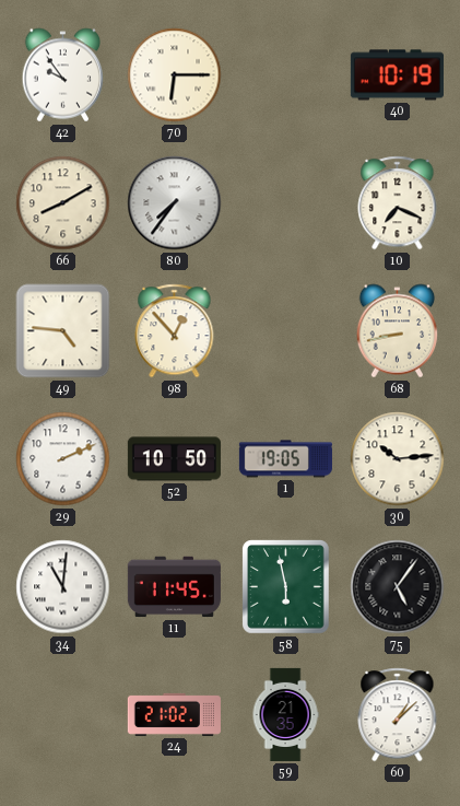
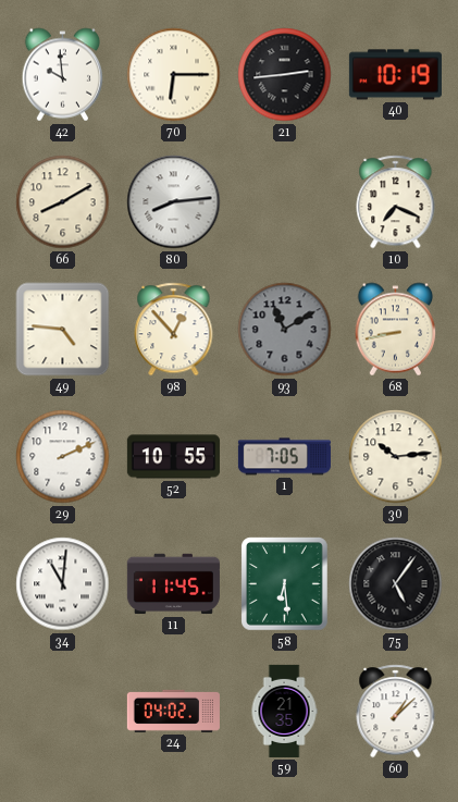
42: 9:54 -> 9:59
21: none -> 2:44
80: 7:36 -> 8:14
93: none -> 11:10
52: 10:50 -> 10:55
1: 19:05 -> 7:05
58: 5:58 -> 6:29
24: 21:02 -> 04:02
